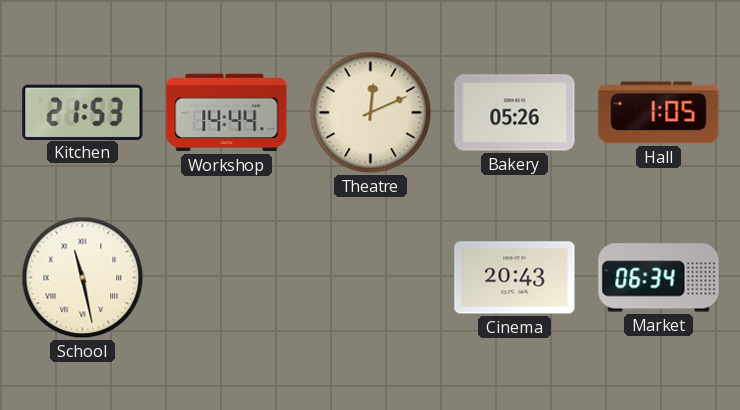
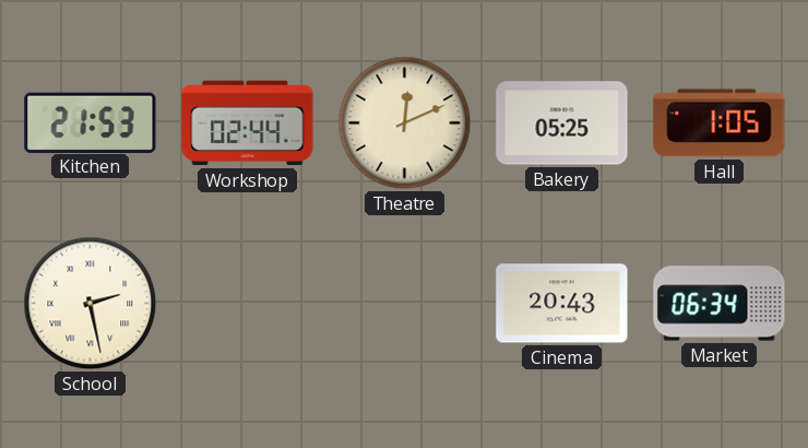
Workshop: 14:44 -> 02:44
Bakery: 05:26 -> 05:25
School: 11:28 -> 2:28
